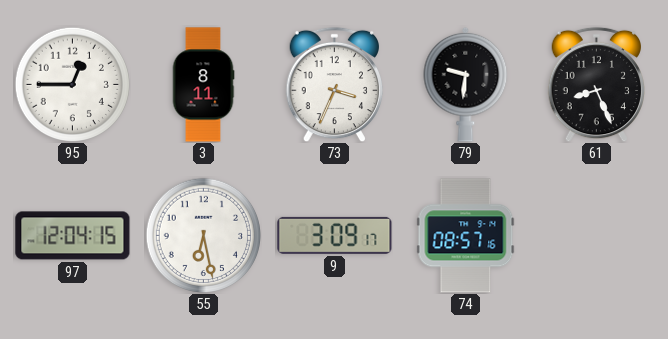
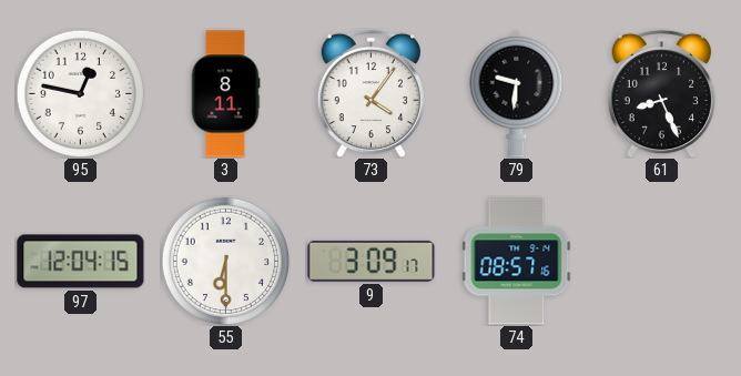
95: 12:45 -> 12:47
73: 3:34 -> 4:06
55: 6:28 -> 6:30
